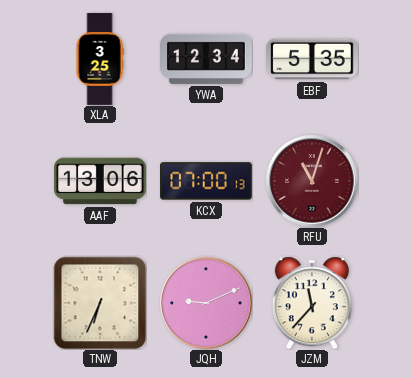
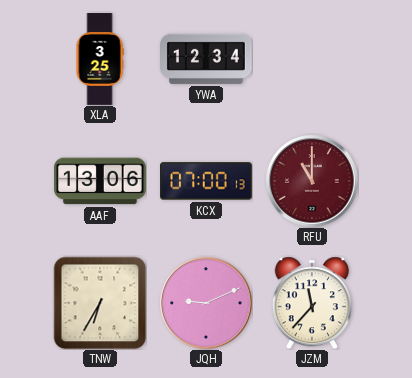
EBF: 5:35 -> none
RFU: 11:03 -> 11:00
TNW: 6:34 -> 6:35
